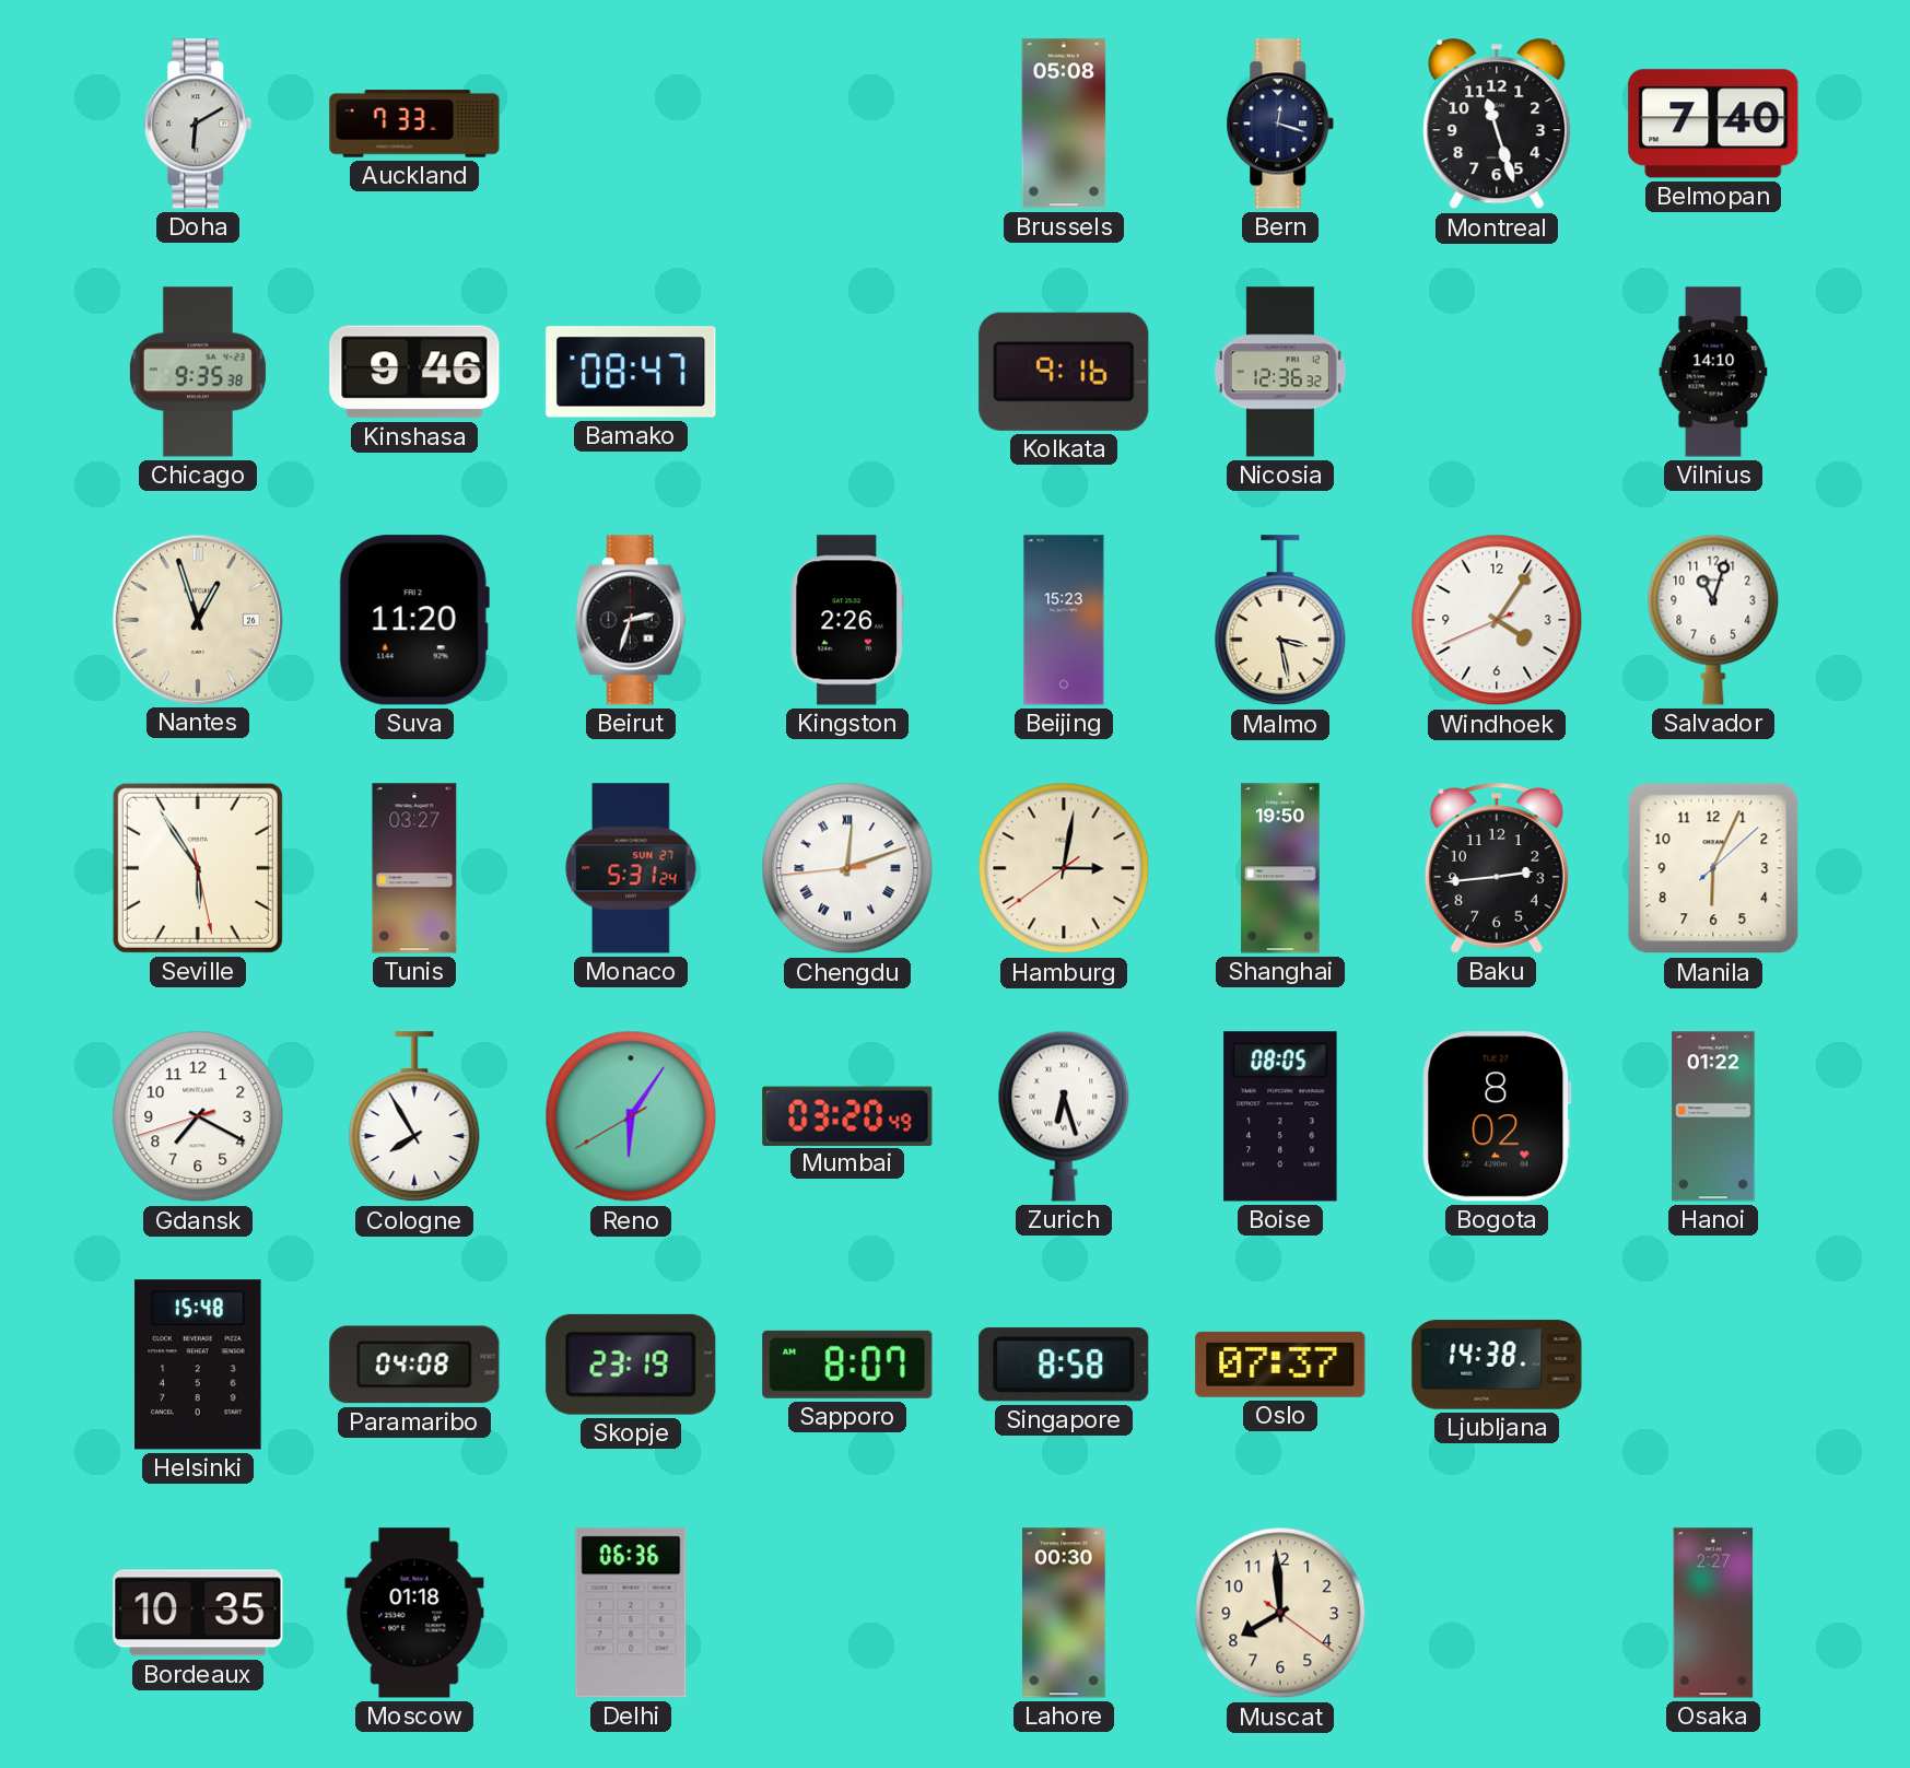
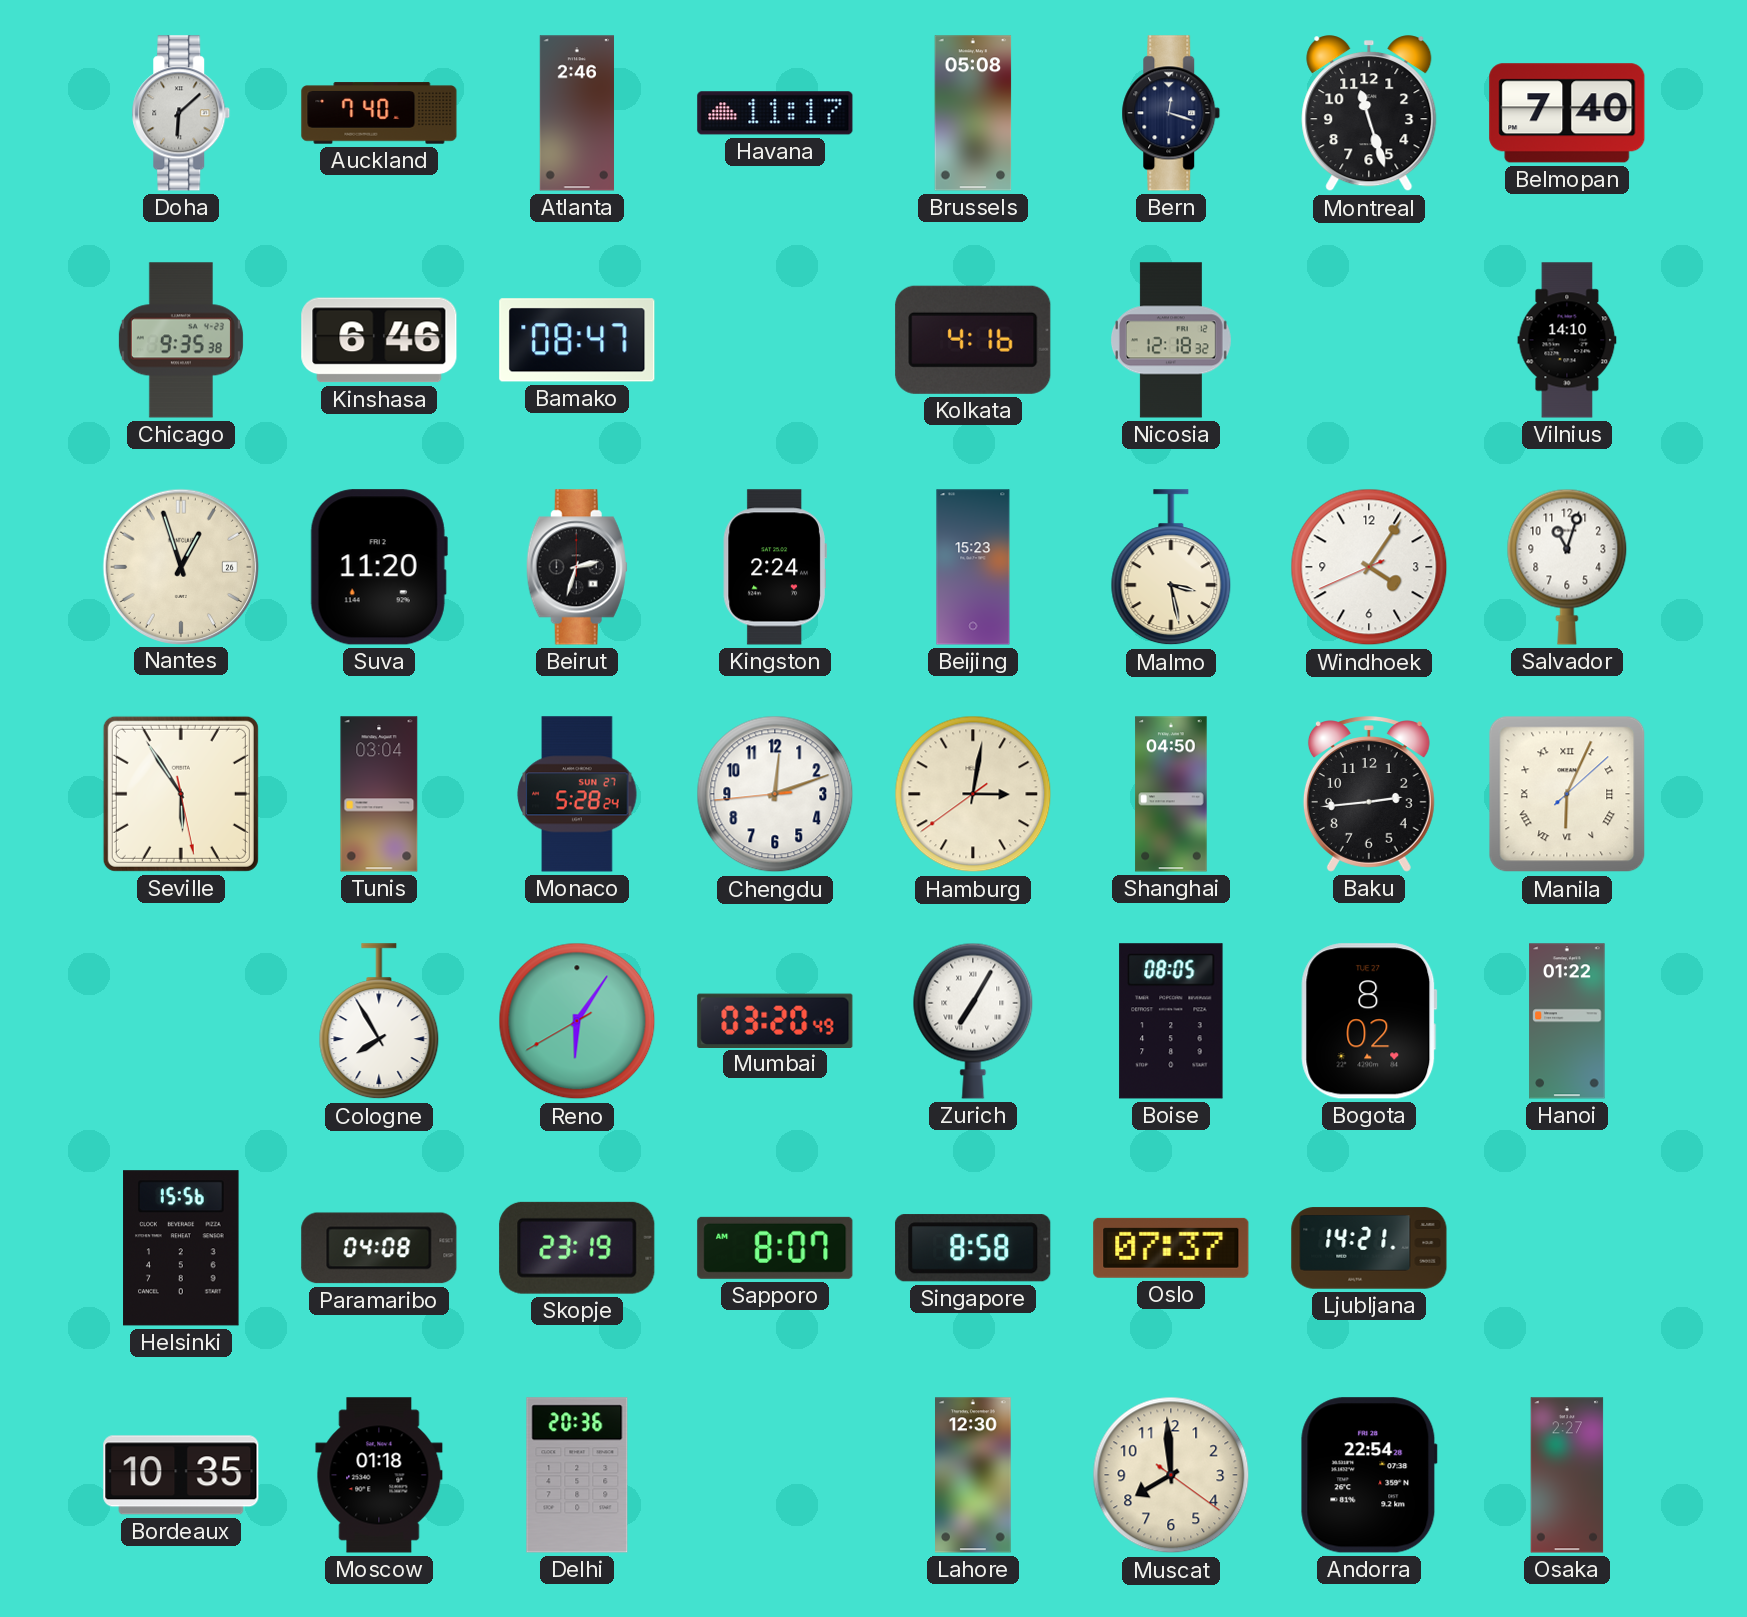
Doha: 6:10 -> 6:08
Auckland: 7:33 -> 7:40
Atlanta: none -> 2:46
Havana: none -> 11:17
Kinshasa: 9:46 -> 6:46
Kolkata: 9:16 -> 4:16
Nicosia: 12:36 -> 12:18
Kingston: 2:26 -> 2:24
Tunis: 03:27 -> 03:04
Monaco: 5:31 -> 5:28
Chengdu numerals: Roman -> Arabic
Shanghai: 19:50 -> 04:50
Manila numerals: Arabic -> Roman
Gdansk: 7:19 -> none
Zurich: 6:27 -> 7:05
Helsinki: 15:48 -> 15:56
Ljubljana: 14:38 -> 14:21
Delhi: 06:36 -> 20:36
Lahore: 00:30 -> 12:30
Andorra: none -> 22:54
